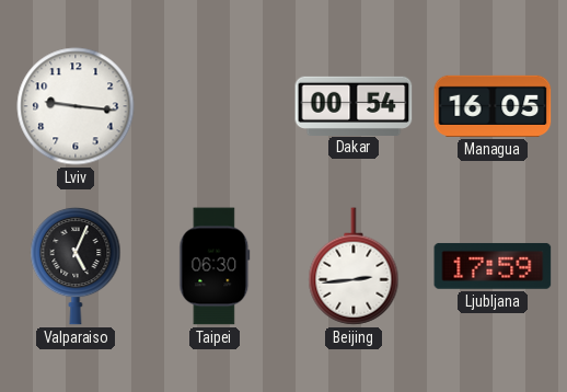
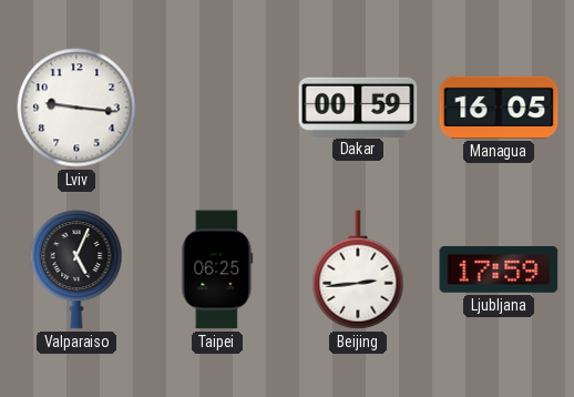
Dakar: 00:54 -> 00:59
Taipei: 06:30 -> 06:25
